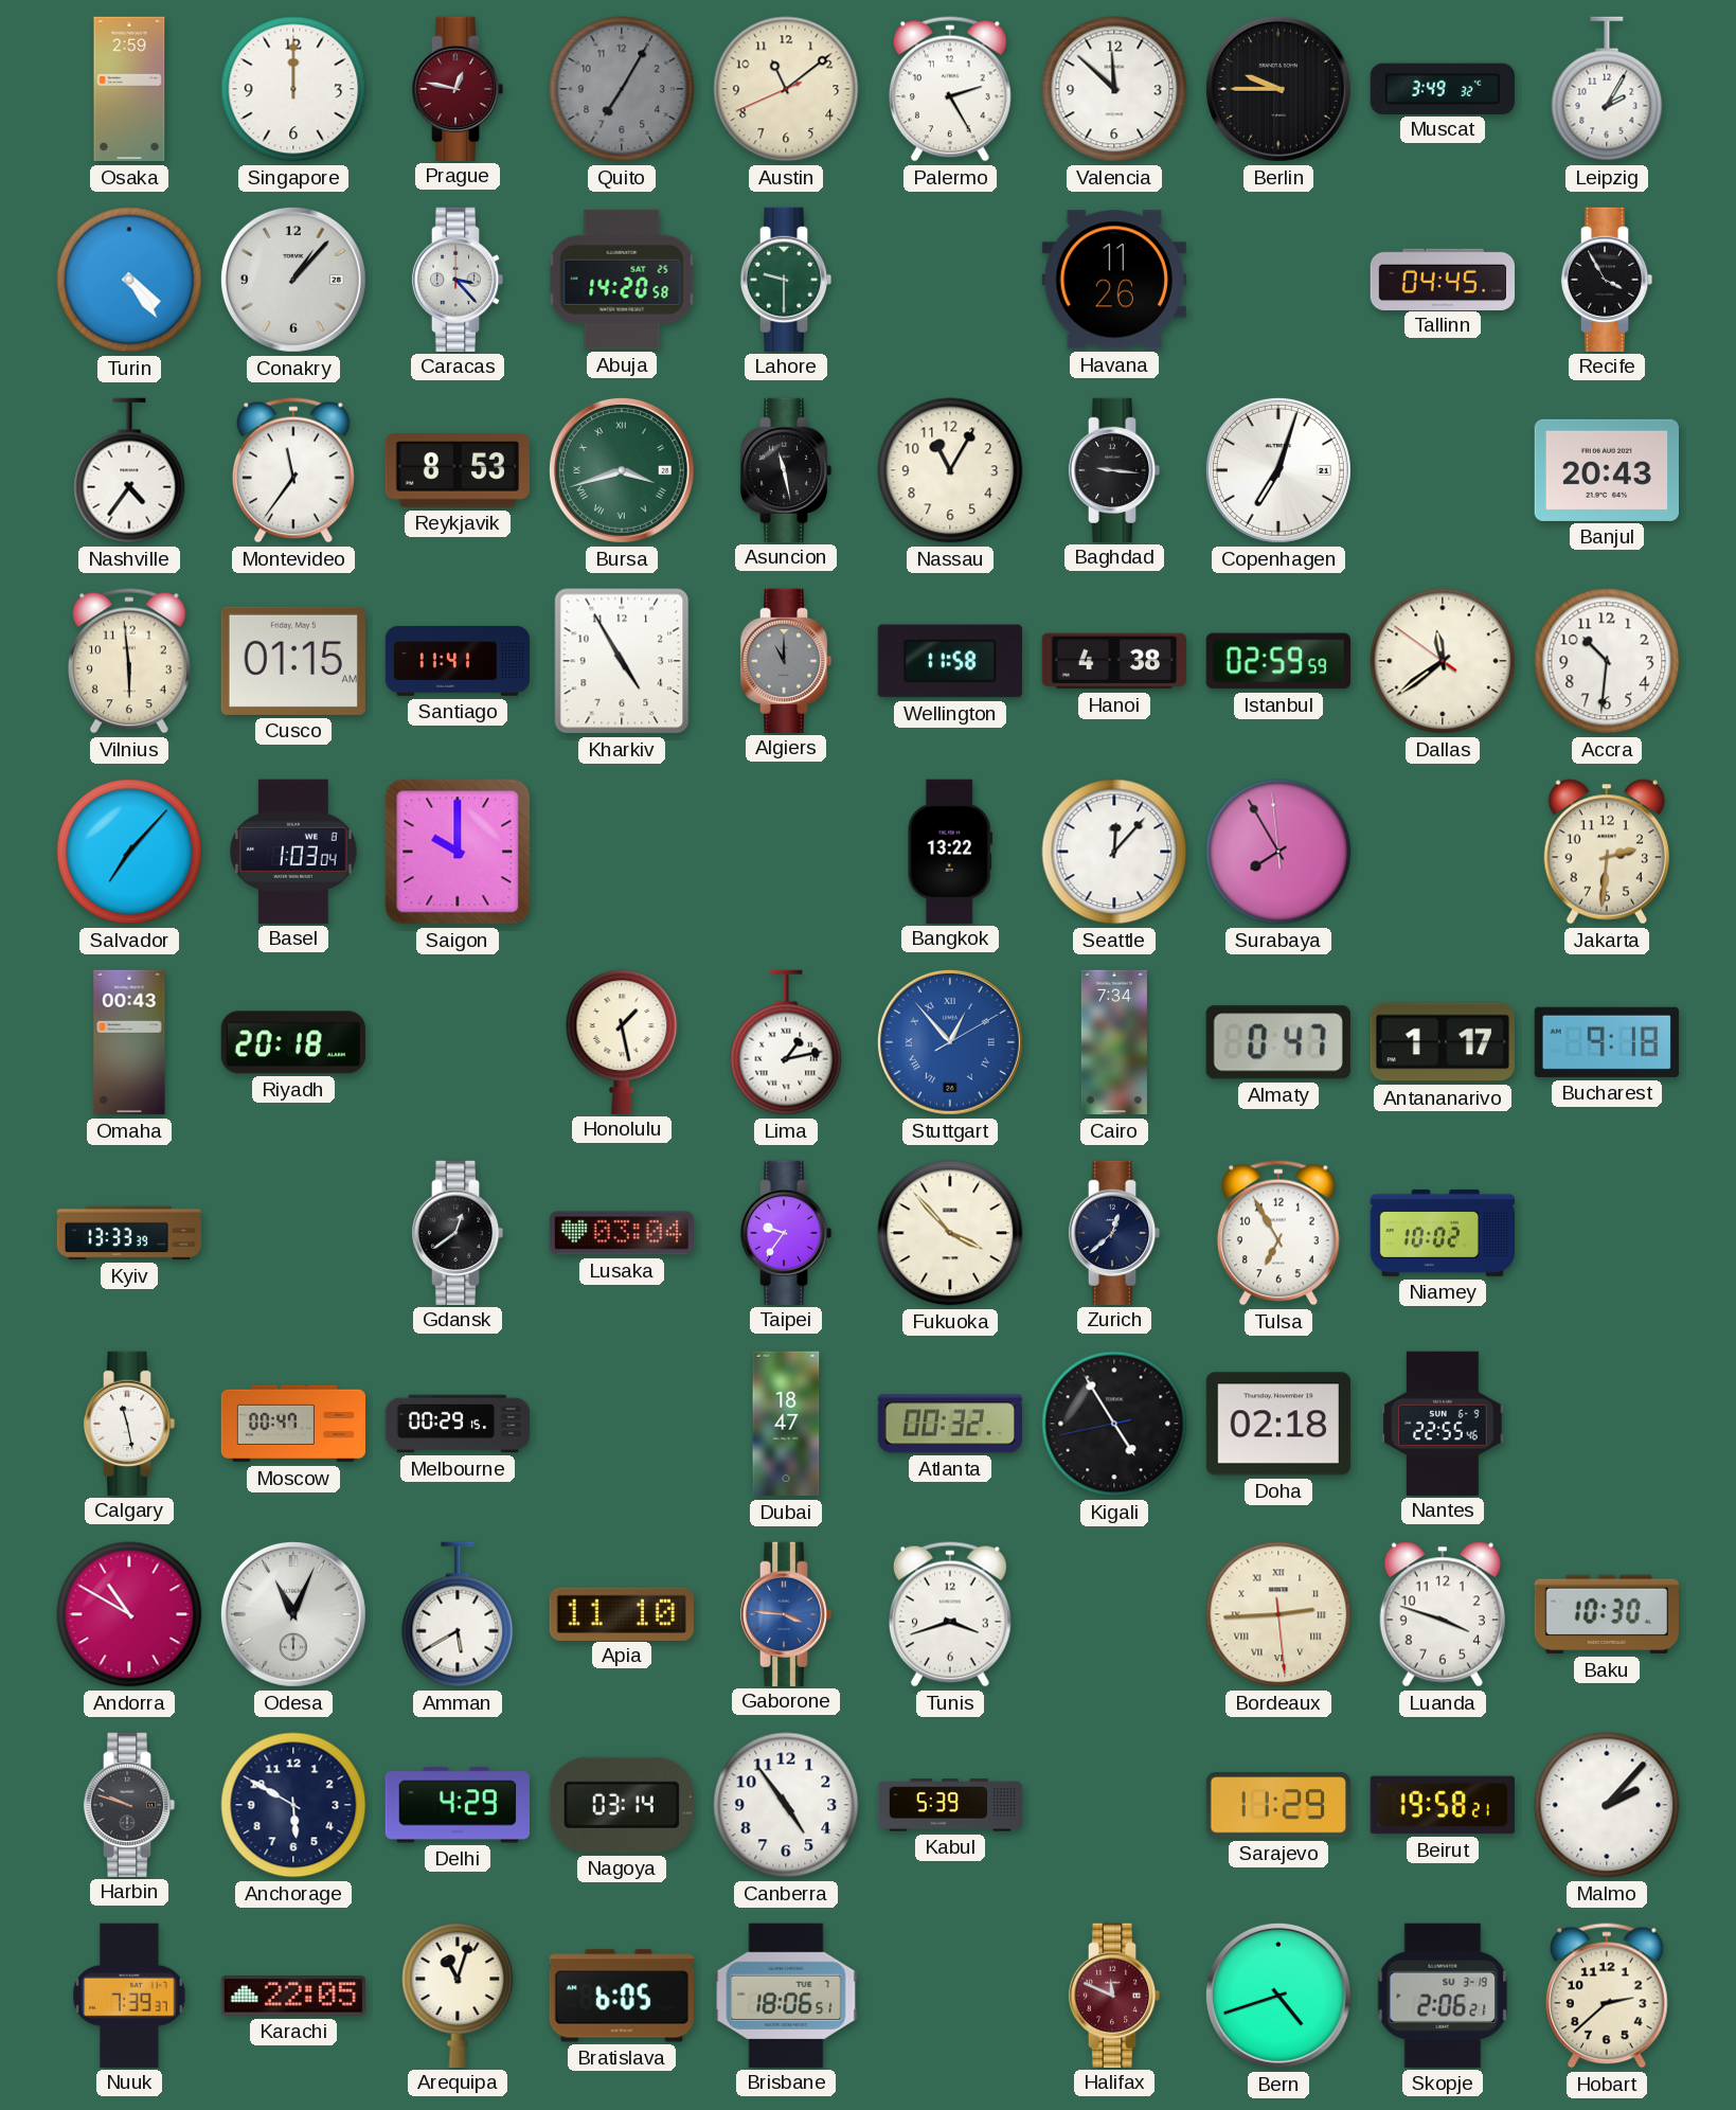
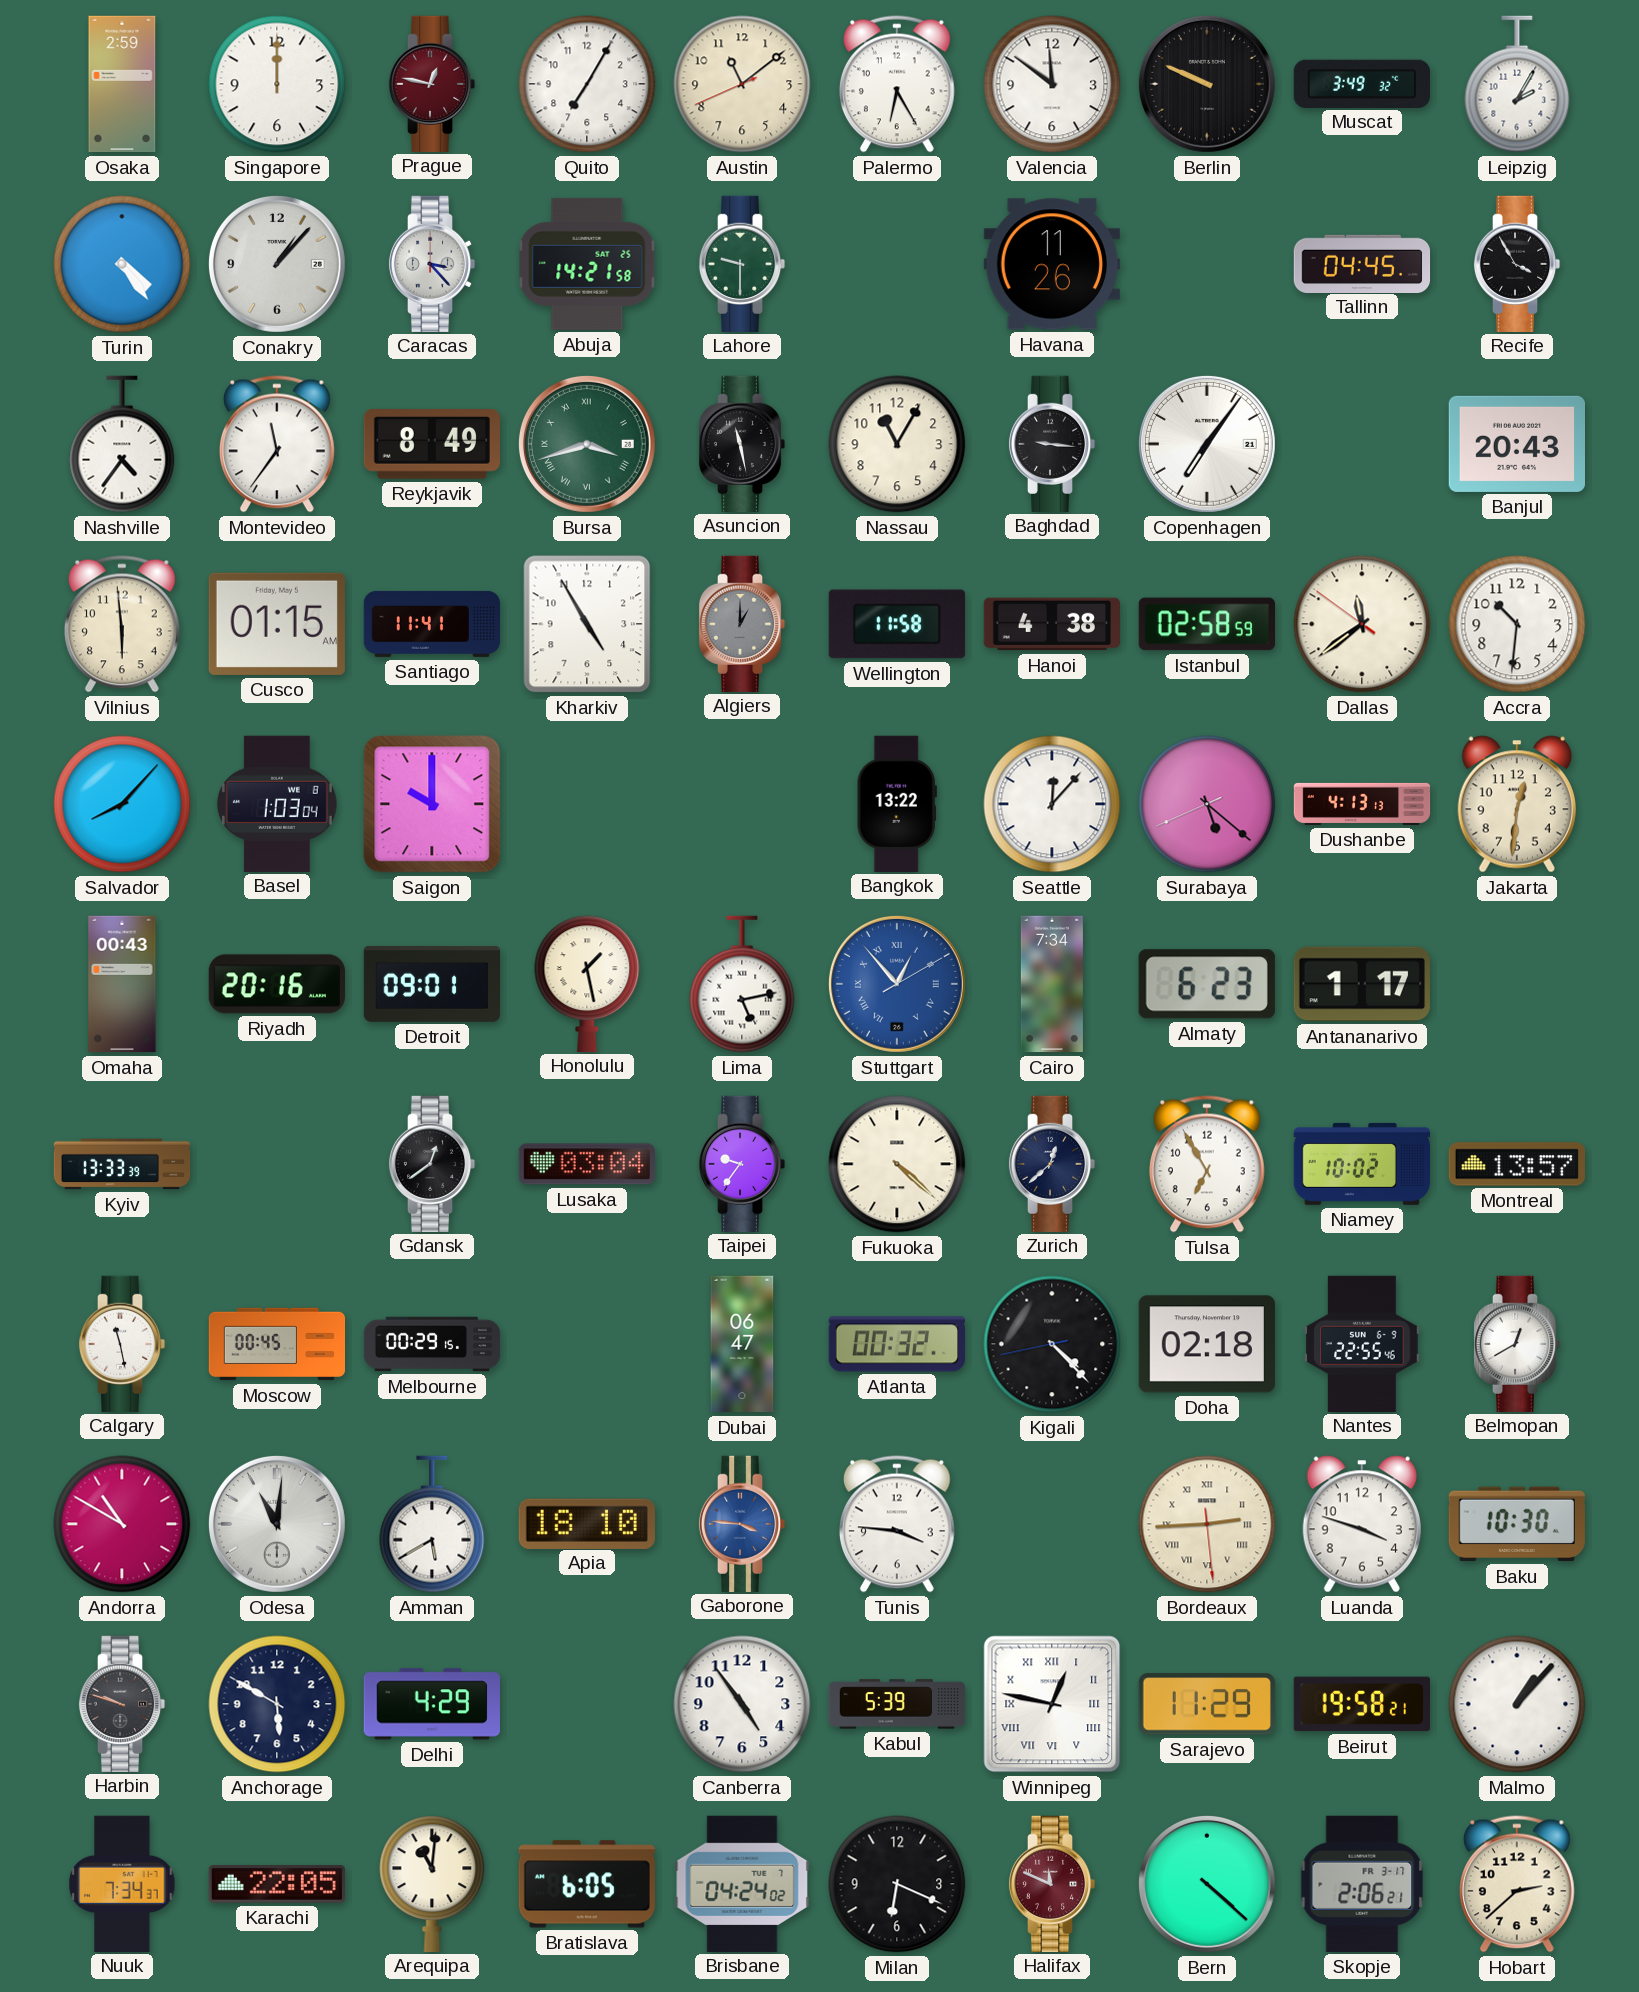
Quito dial: grey -> white
Palermo: 2:25 -> 6:25
Valencia: 11:52 -> 11:51
Berlin: 9:45 -> 9:49
Abuja: 14:20 -> 14:21
Reykjavik: 8:53 -> 8:49
Copenhagen: 7:03 -> 7:06
Algiers: 11:00 -> 1:00
Istanbul: 02:59 -> 02:58
Salvador: 7:07 -> 8:07
Surabaya: 7:54 -> 5:21
Dushanbe: none -> 4:13
Jakarta: 2:31 -> 12:31
Riyadh: 20:18 -> 20:16
Detroit: none -> 09:01
Lima: 1:13 -> 5:13
Almaty: 0:47 -> 6:23
Bucharest: 9:18 -> none
Fukuoka: 3:53 -> 4:22
Montreal: none -> 13:57
Moscow: 00:47 -> 00:45
Dubai: 18:47 -> 06:47
Kigali: 4:54 -> 4:22
Belmopan: none -> 12:40
Odesa: 11:04 -> 11:01
Apia: 11:10 -> 18:10
Tunis: 3:42 -> 3:46
Nagoya: 03:14 -> none
Winnipeg: none -> 12:47
Malmo: 2:07 -> 1:07
Nuuk: 7:39 -> 7:34
Arequipa: 11:03 -> 11:01
Brisbane: 18:06 -> 04:24
Milan: none -> 6:19
Bern: 4:42 -> 4:22
Skopje date: SU 3-19 -> FR 3-17
